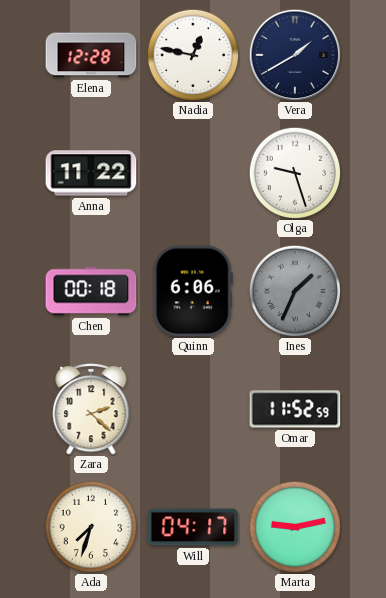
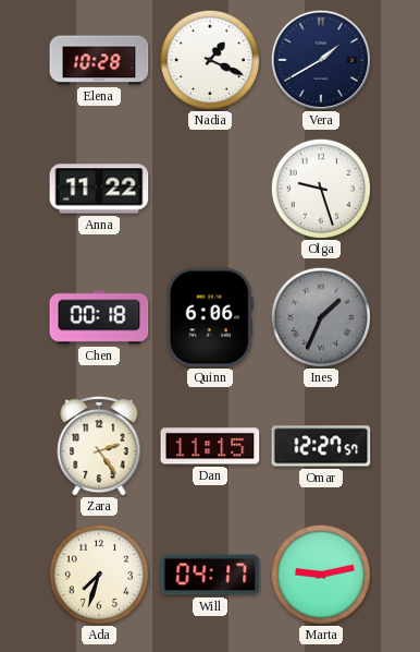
Elena: 12:28 -> 10:28
Nadia: 12:47 -> 1:19
Zara: 2:22 -> 2:24
Dan: none -> 11:15
Omar: 11:52 -> 12:27
